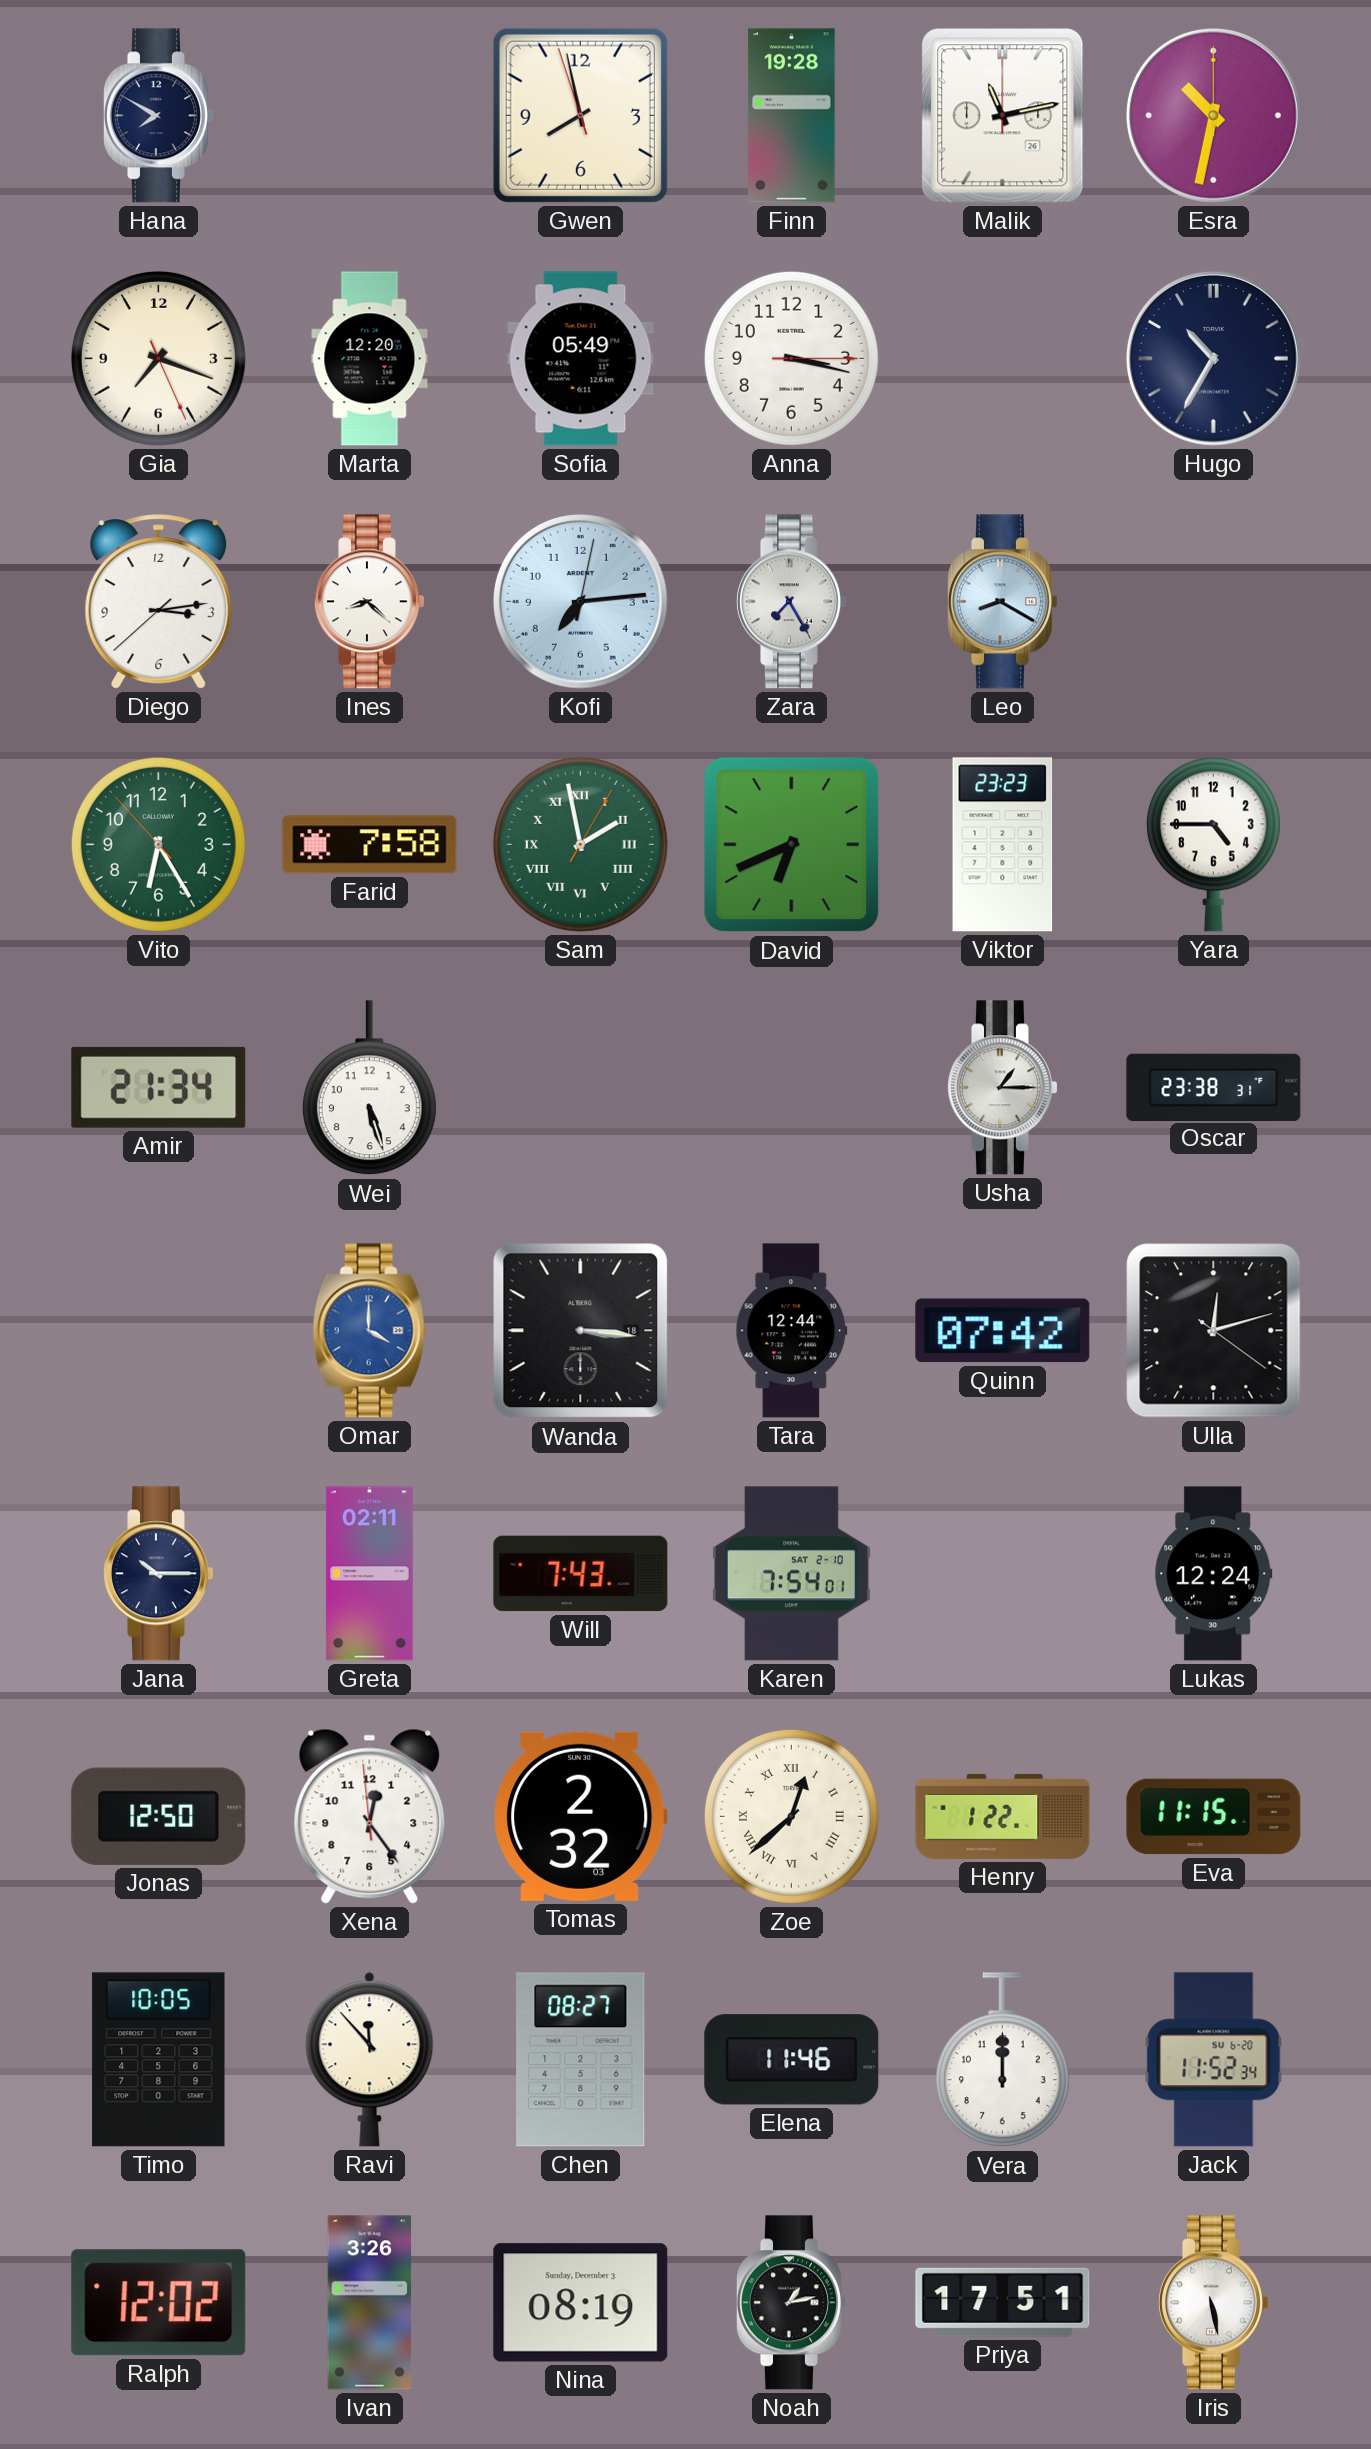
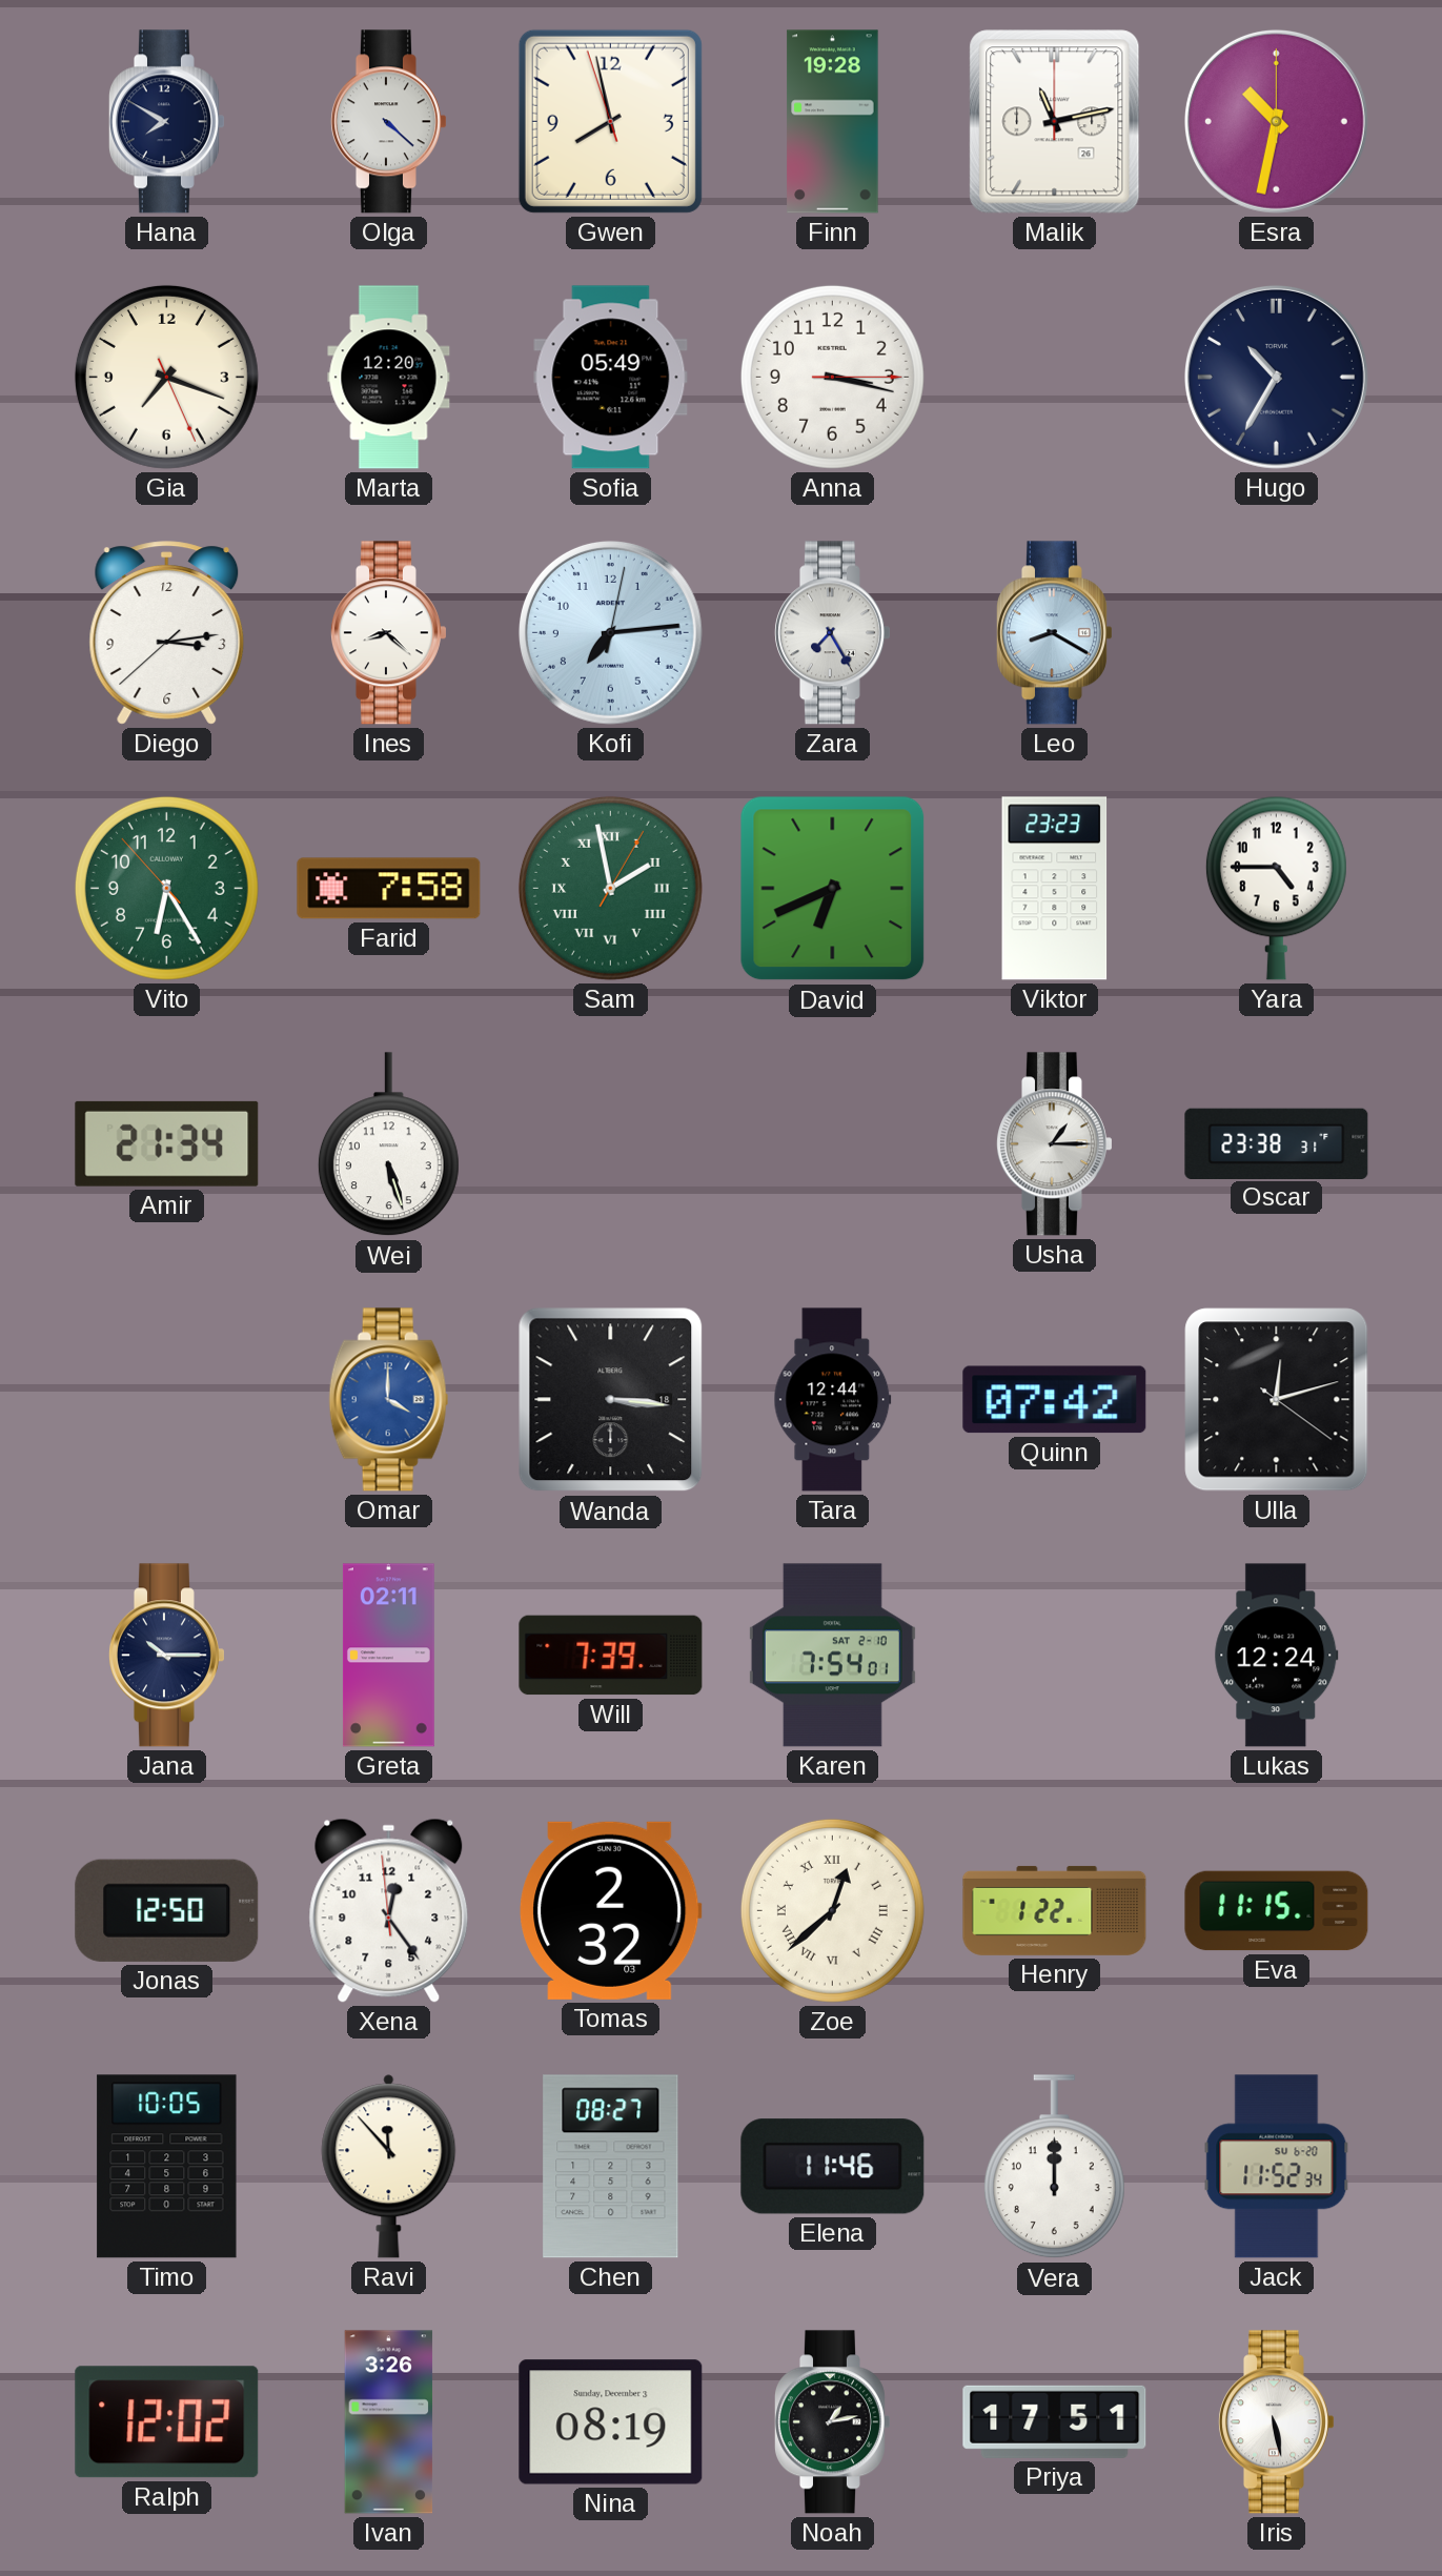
Olga: none -> 4:22
Will: 7:43 -> 7:39
